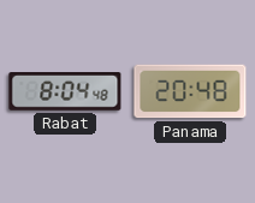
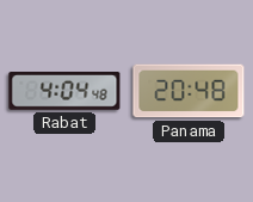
Rabat: 8:04 -> 4:04
